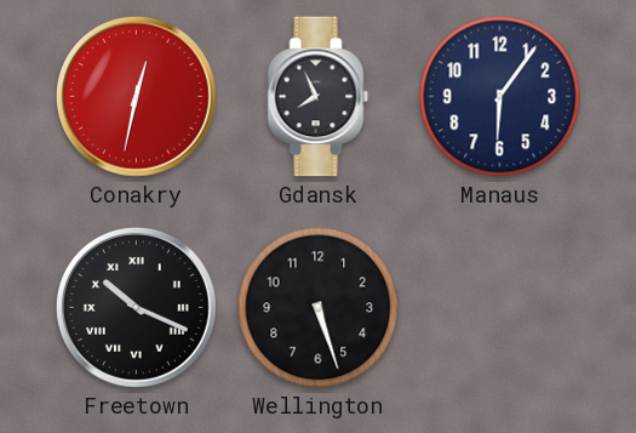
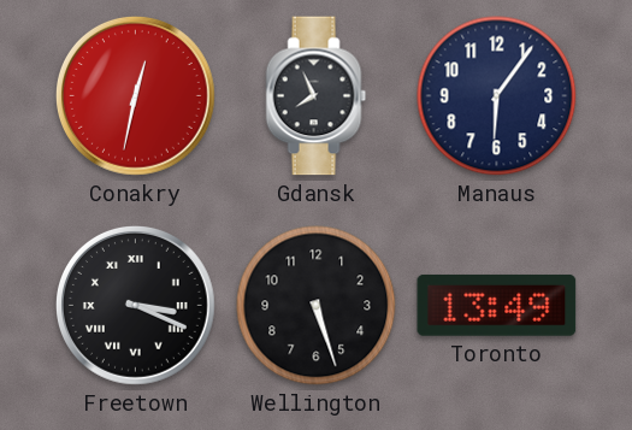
Freetown: 10:19 -> 3:19
Toronto: none -> 13:49
